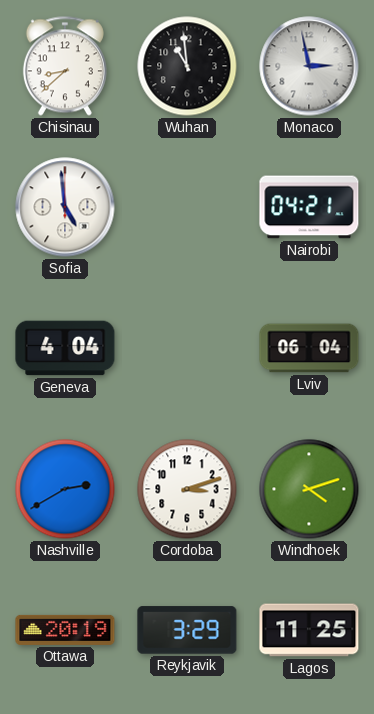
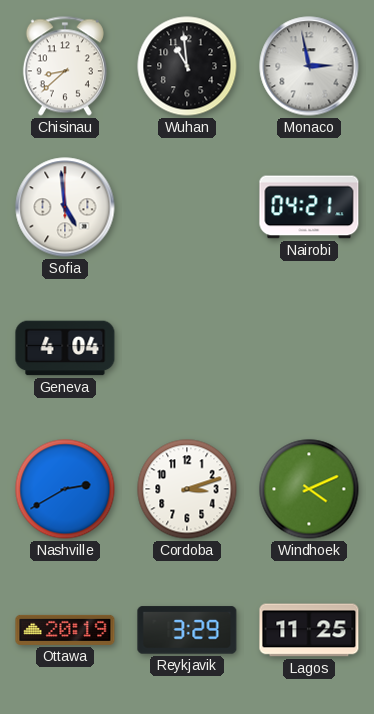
Lviv: 06:04 -> none
Windhoek: 4:12 -> 4:11
